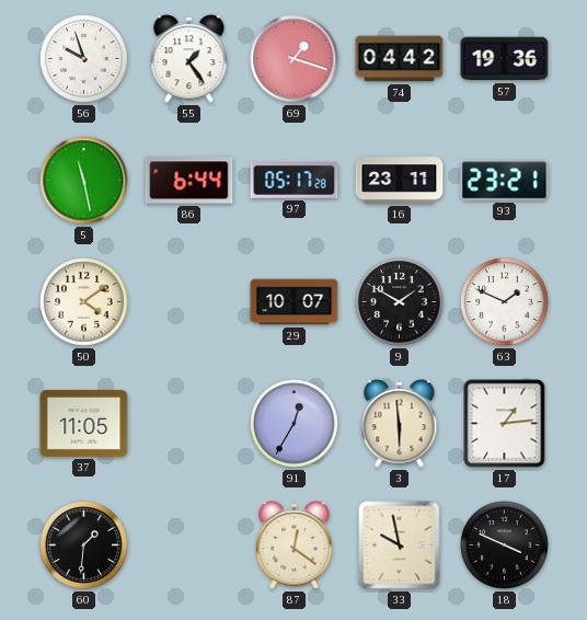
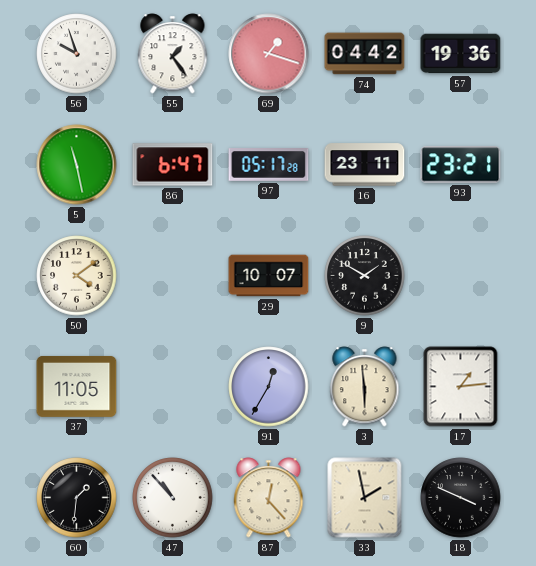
86: 6:44 -> 6:47
63: 1:49 -> none
47: none -> 10:53
87: 12:21 -> 12:23
33: 9:58 -> 1:58
